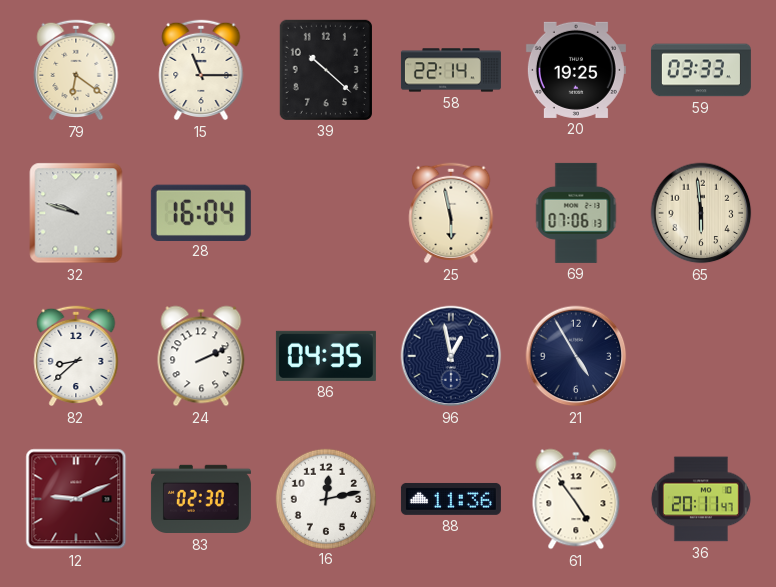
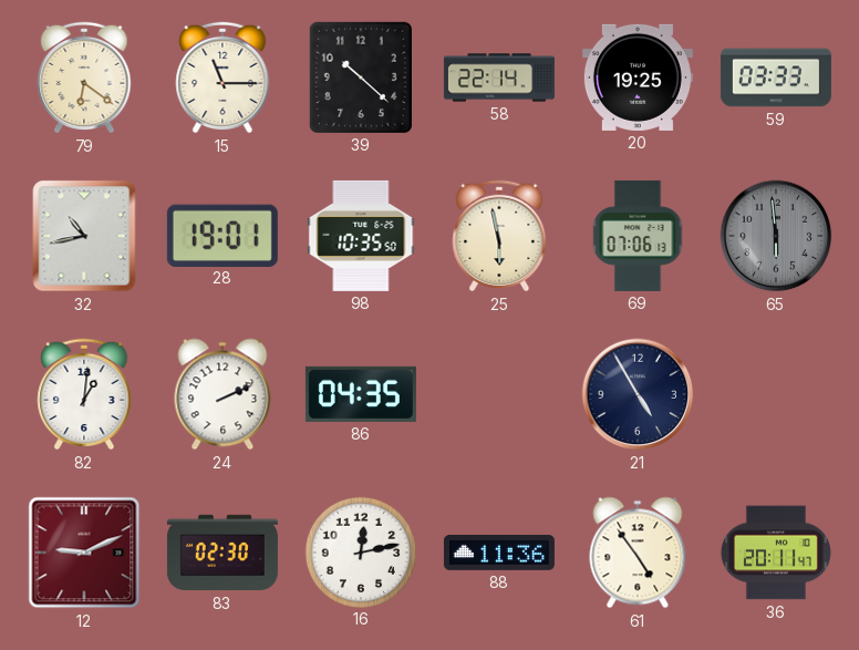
32: 9:48 -> 10:43
28: 16:04 -> 19:01
98: none -> 10:35
65 dial: cream -> grey
82: 8:38 -> 1:01
96: 12:58 -> none
